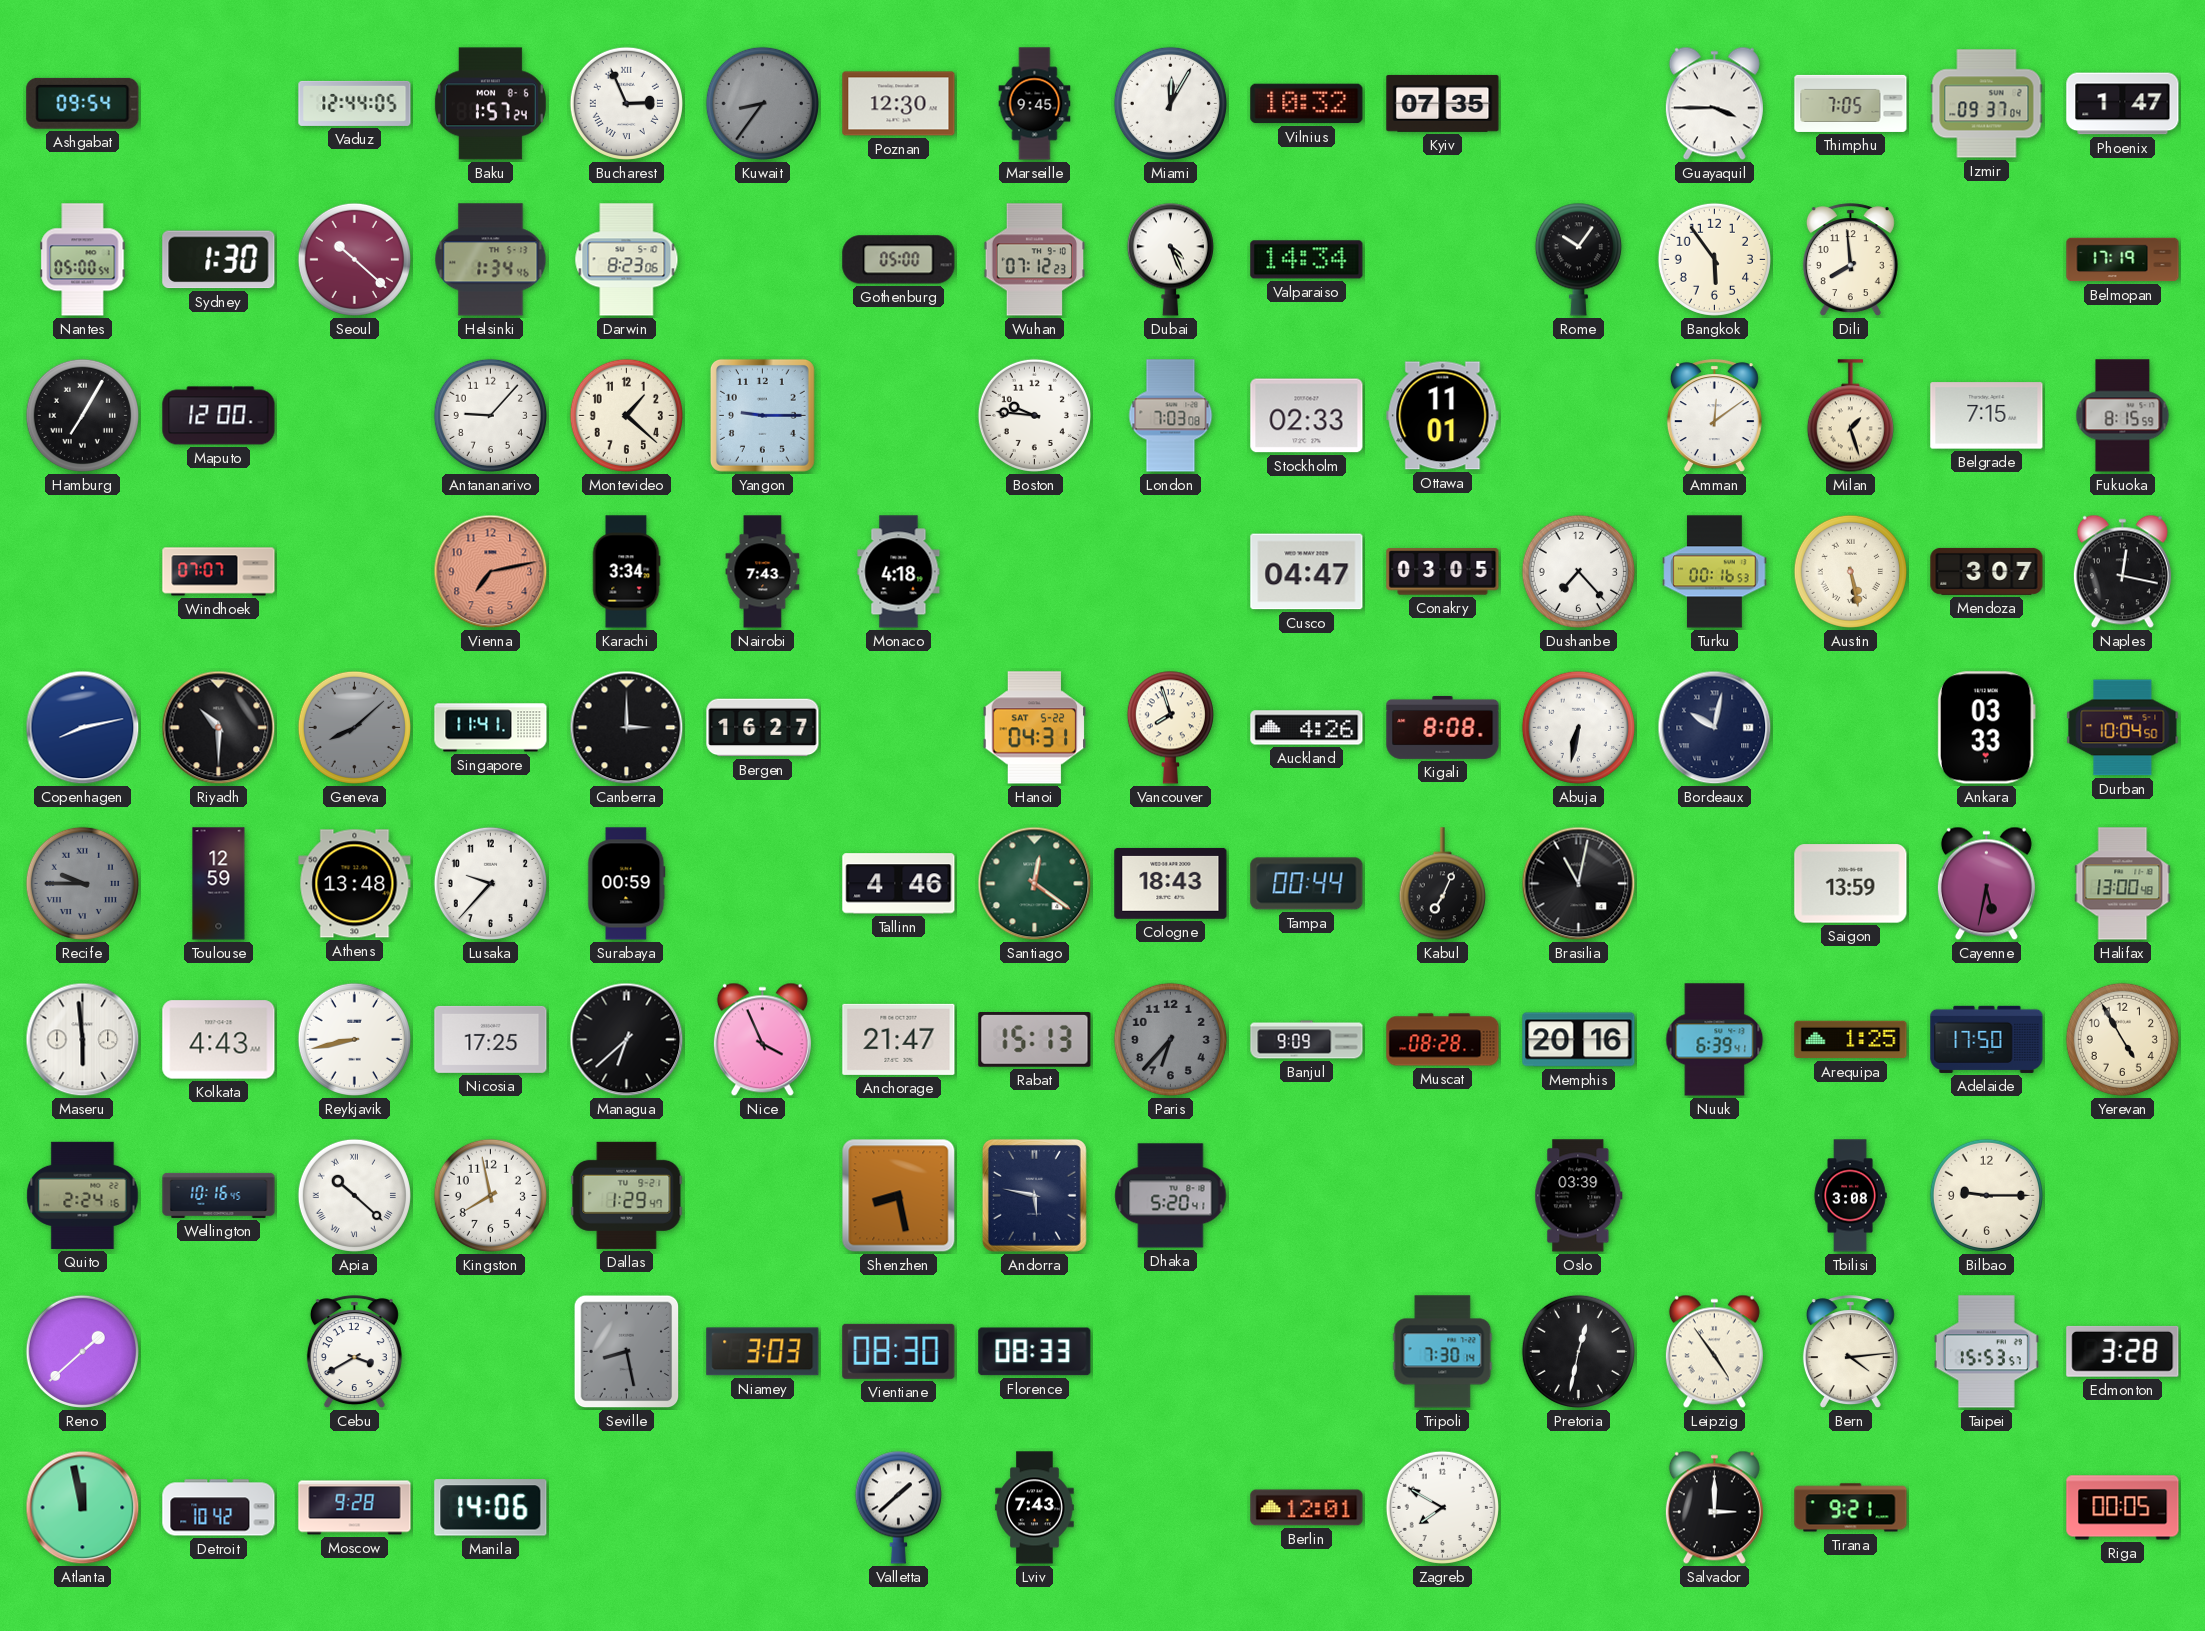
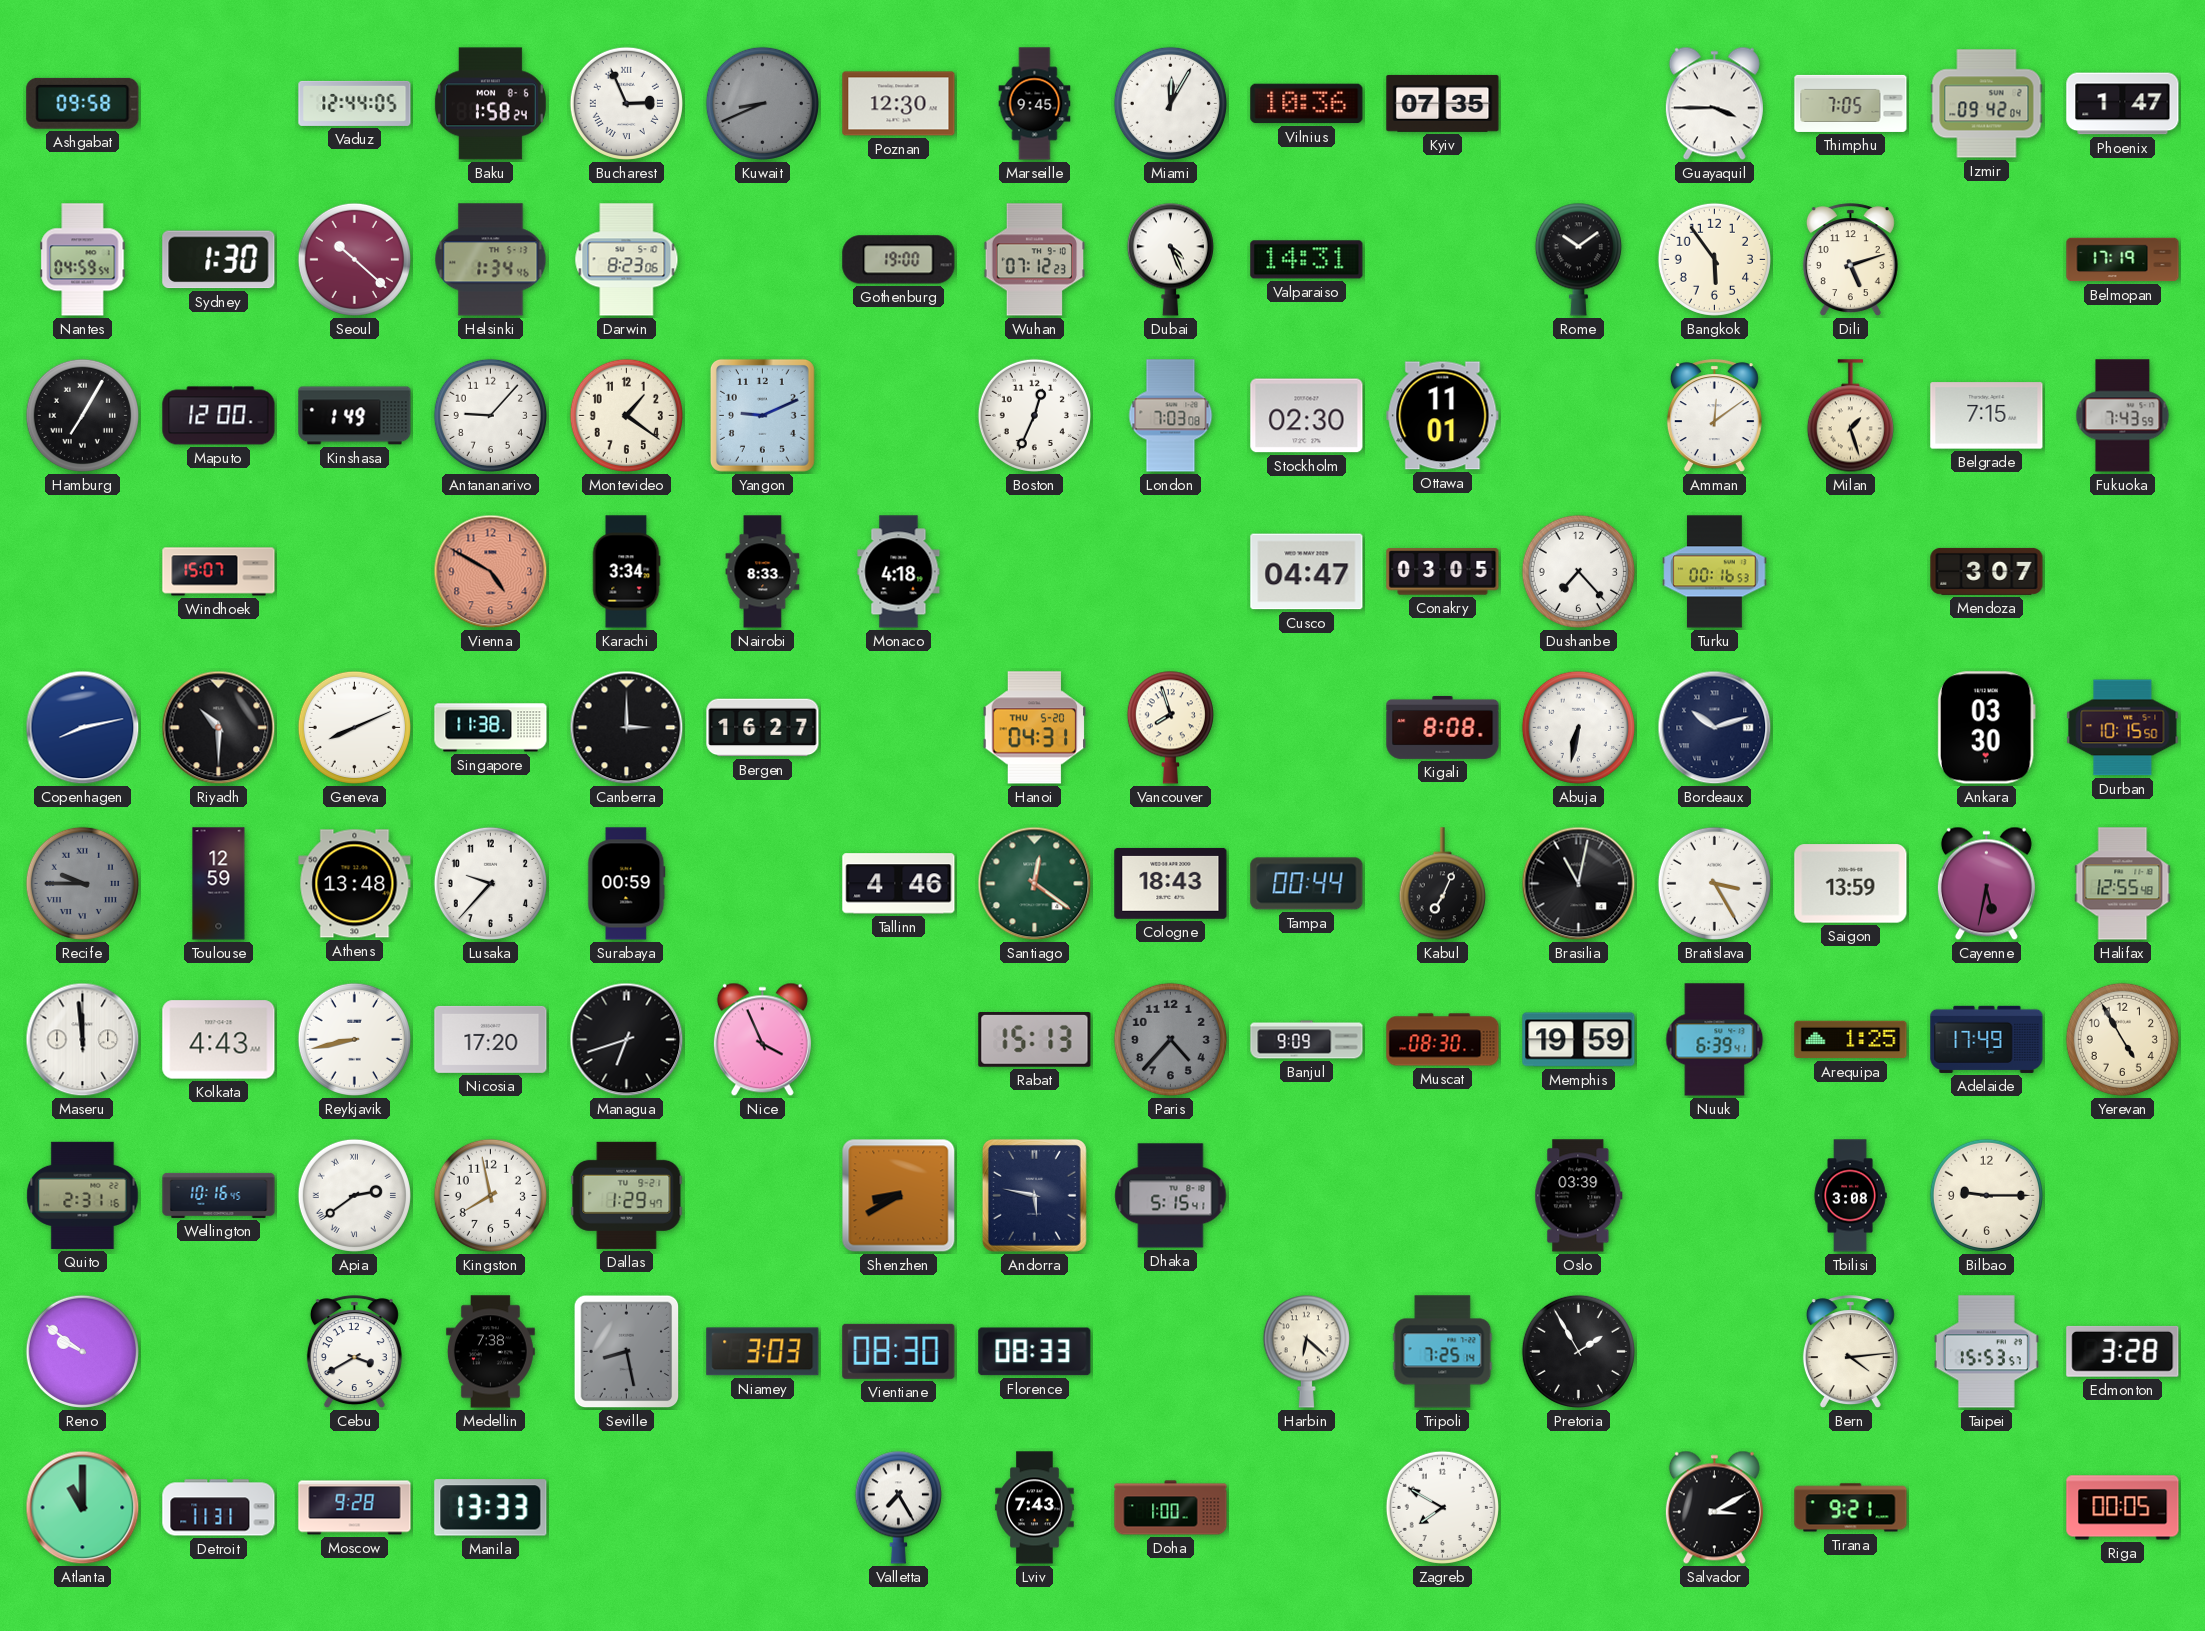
Ashgabat: 09:54 -> 09:58
Baku: 1:57 -> 1:58
Kuwait: 8:36 -> 8:41
Vilnius: 10:32 -> 10:36
Izmir: 09:37 -> 09:42
Nantes: 05:00 -> 04:59
Gothenburg: 05:00 -> 19:00
Valparaiso: 14:34 -> 14:31
Rome: 10:06 -> 10:09
Dili: 7:59 -> 5:12
Kinshasa: none -> 1:49
Montevideo: 1:22 -> 1:21
Yangon: 9:15 -> 9:11
Boston: 9:46 -> 12:34
Stockholm: 02:33 -> 02:30
Fukuoka: 8:15 -> 7:43
Windhoek: 07:07 -> 15:07
Vienna: 7:13 -> 4:50
Nairobi: 7:43 -> 8:33
Austin: 5:28 -> none
Naples: 12:17 -> none
Geneva: 8:08 -> 8:11
Geneva dial: grey -> white
Singapore: 11:41 -> 11:38
Hanoi date: SAT 5-22 -> THU 5-20
Auckland: 4:26 -> none
Bordeaux: 10:02 -> 10:12
Ankara: 03:33 -> 03:30
Durban: 10:04 -> 10:15
Bratislava: none -> 3:25
Halifax: 13:00 -> 12:55
Maseru: 5:59 -> 11:59
Nicosia: 17:25 -> 17:20
Managua: 6:38 -> 6:42
Anchorage: 21:47 -> none
Paris: 6:37 -> 4:37
Muscat: 08:28 -> 08:30
Memphis: 20:16 -> 19:59
Adelaide: 17:50 -> 17:49
Quito: 2:24 -> 2:31
Apia: 10:22 -> 2:39
Shenzhen: 8:28 -> 8:40
Dhaka: 5:20 -> 5:15
Reno: 1:38 -> 9:51
Medellin: none -> 7:38
Harbin: none -> 6:22
Tripoli: 7:30 -> 7:25
Pretoria: 12:32 -> 1:55
Leipzig: 4:54 -> none
Atlanta: 11:58 -> 11:00
Detroit: 10:42 -> 11:31
Manila: 14:06 -> 13:33
Valletta: 1:38 -> 7:25
Doha: none -> 1:00
Berlin: 12:01 -> none
Salvador: 3:00 -> 3:10
